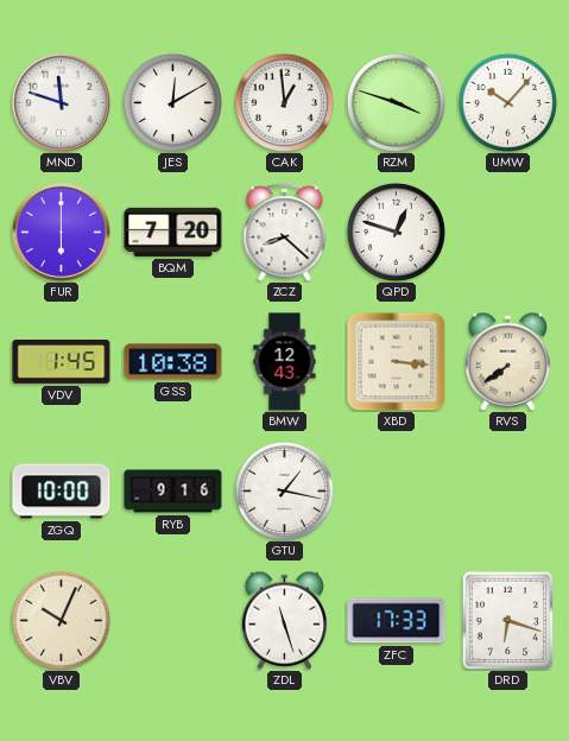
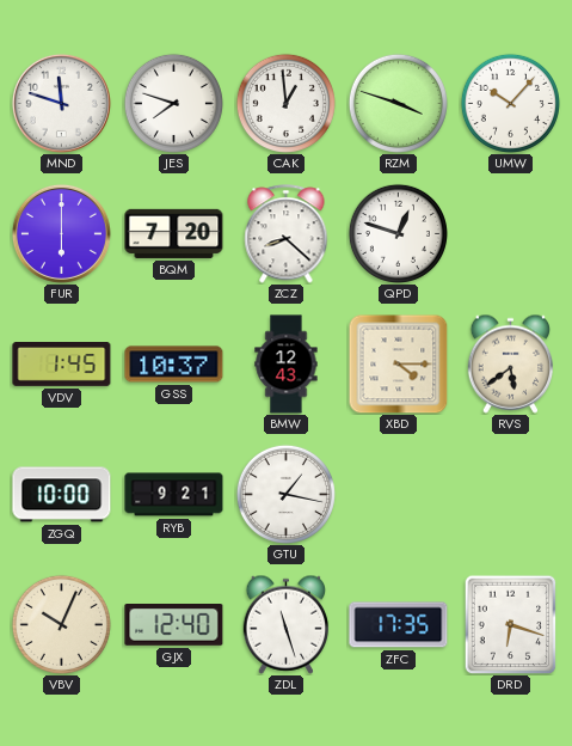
JES: 12:10 -> 7:48
GSS: 10:38 -> 10:37
XBD: 3:16 -> 4:15
RVS: 7:39 -> 5:39
RYB: 9:16 -> 9:21
GJX: none -> 12:40
ZFC: 17:33 -> 17:35
